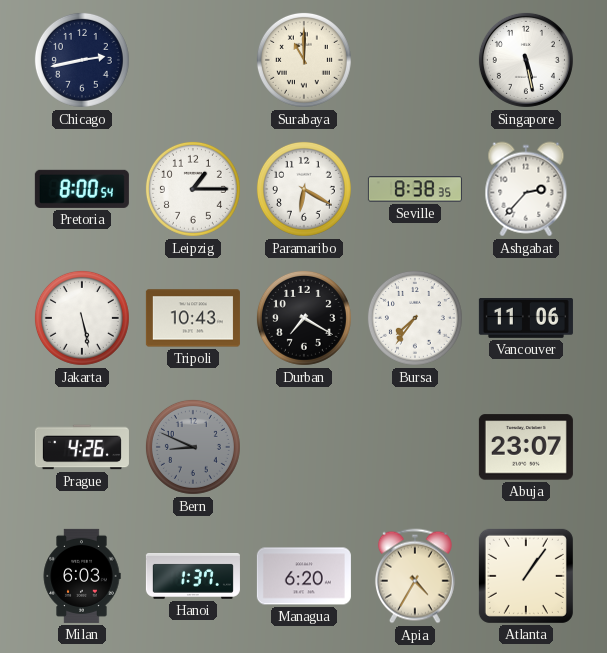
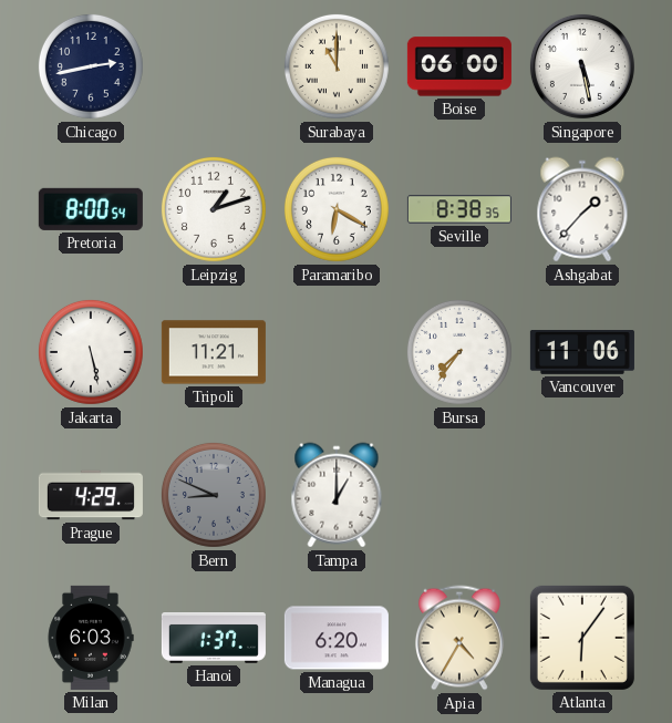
Boise: none -> 06:00
Leipzig: 1:15 -> 1:12
Ashgabat: 2:37 -> 1:37
Tripoli: 10:43 -> 11:21
Durban: 7:20 -> none
Prague: 4:26 -> 4:29
Tampa: none -> 1:00
Abuja: 23:07 -> none
Atlanta: 1:06 -> 6:06
